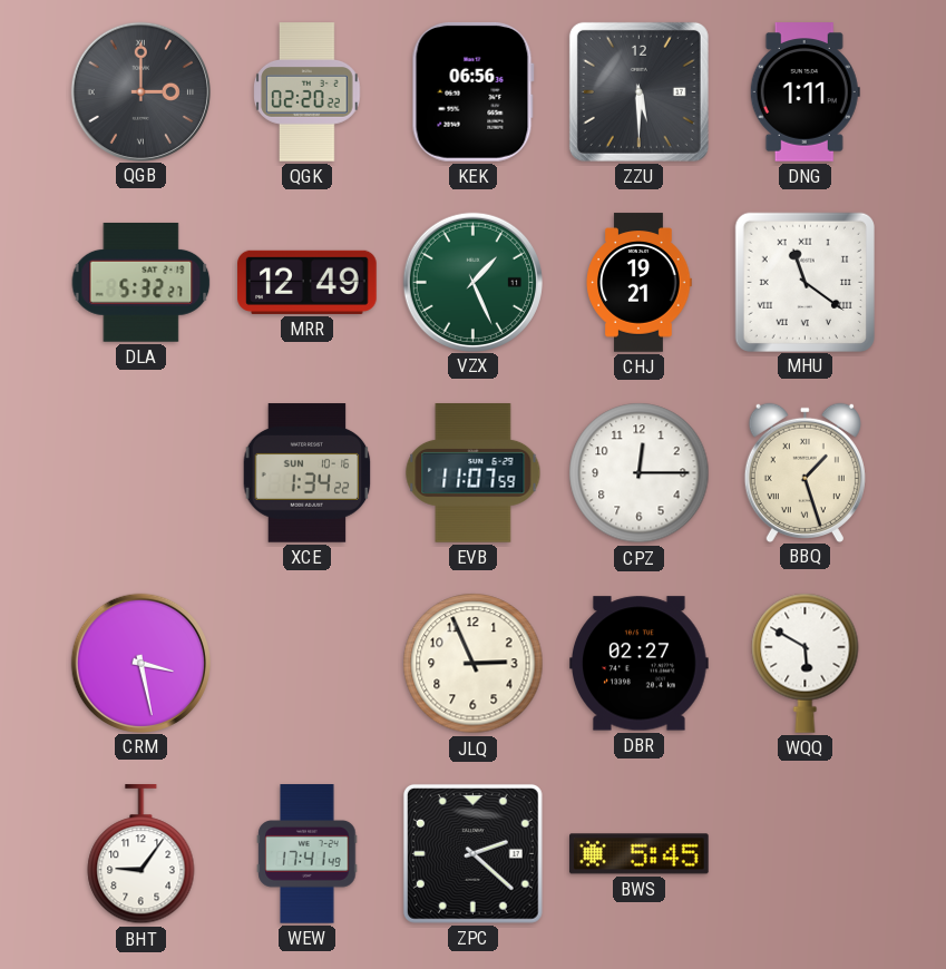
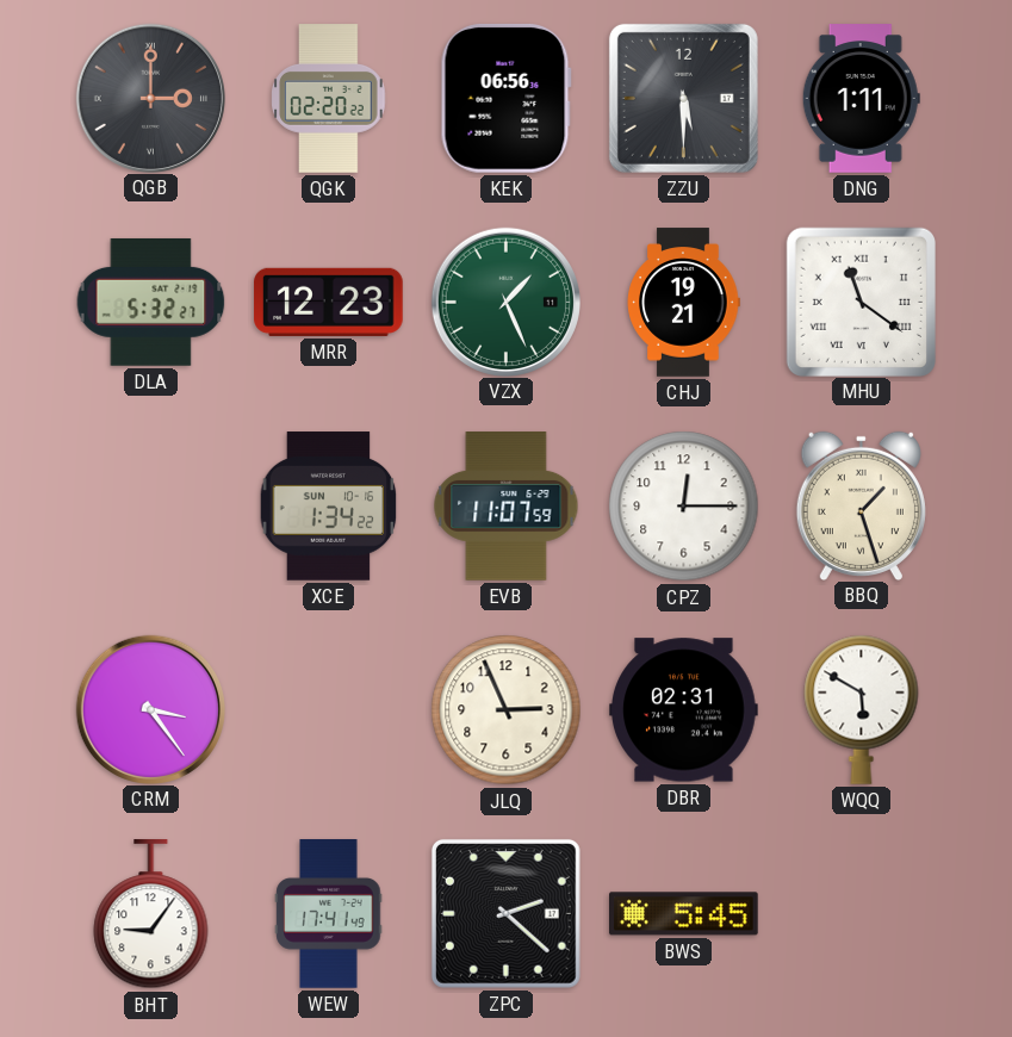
MRR: 12:49 -> 12:23
CRM: 3:28 -> 3:24
DBR: 02:27 -> 02:31
